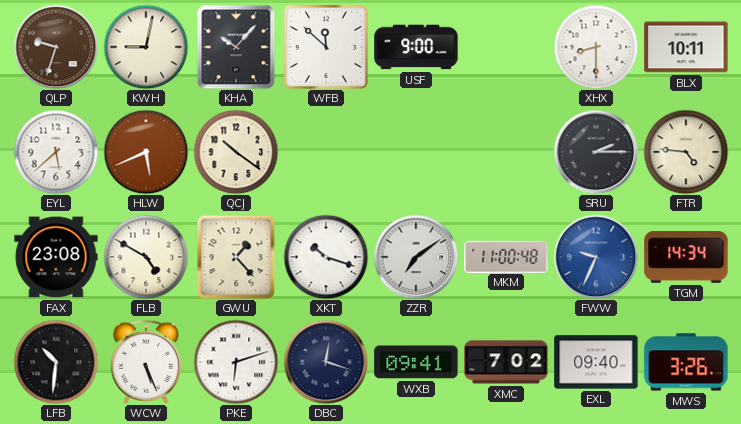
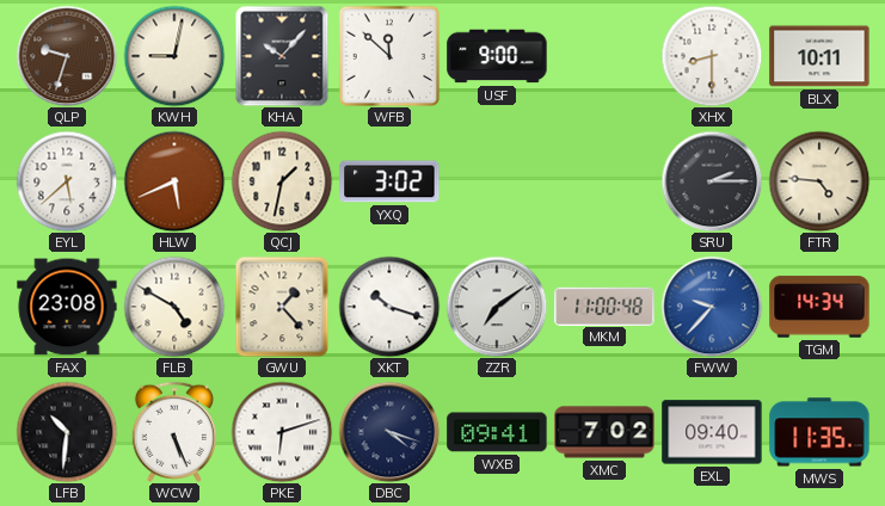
QCJ: 10:21 -> 1:32
YXQ: none -> 3:02
FWW: 9:34 -> 9:37
DBC: 12:18 -> 4:18
MWS: 3:26 -> 11:35
